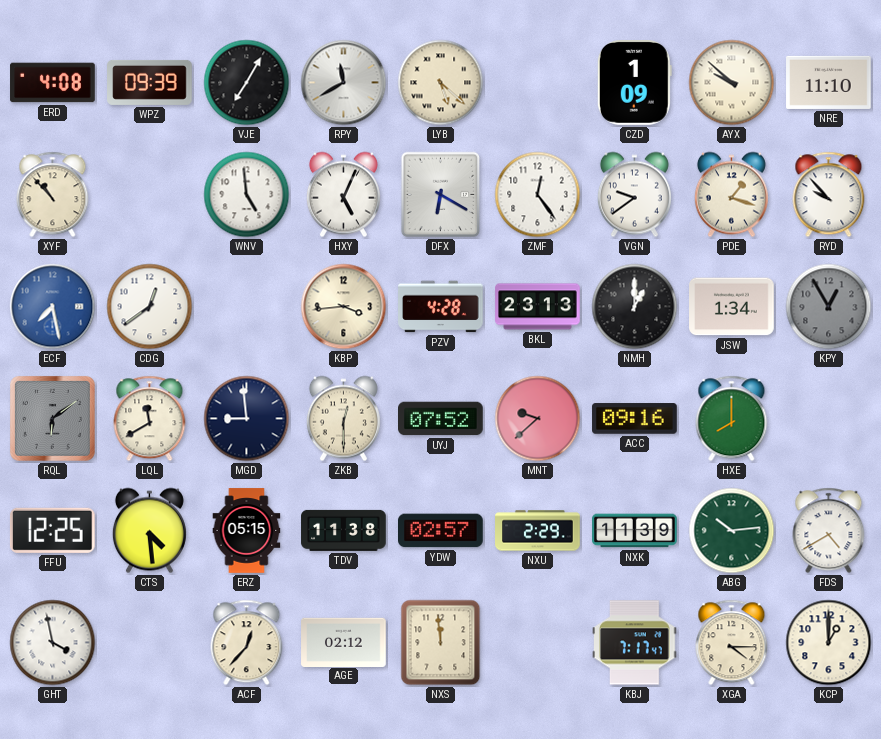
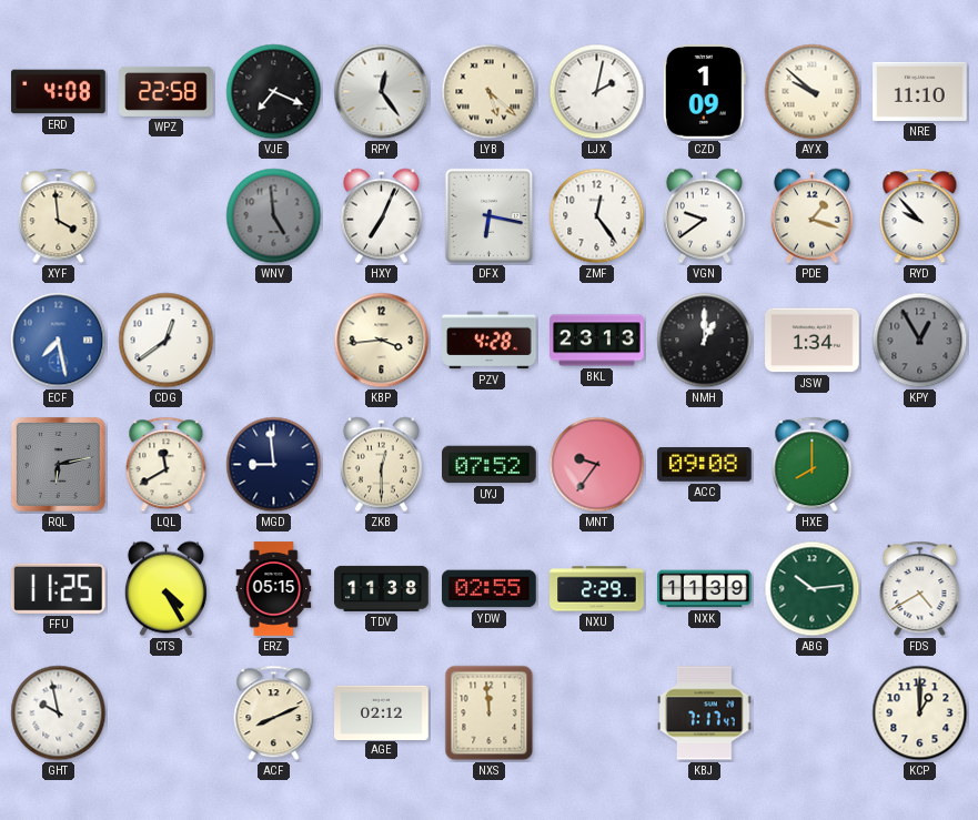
WPZ: 09:39 -> 22:58
VJE: 7:05 -> 7:19
RPY: 11:40 -> 12:24
LJX: none -> 2:02
XYF: 10:53 -> 3:59
WNV dial: white -> grey
HXY: 5:04 -> 7:04
DFX: 6:20 -> 6:17
RQL: 6:09 -> 6:13
MNT: 9:38 -> 9:36
ACC: 09:16 -> 09:08
FFU: 12:25 -> 11:25
CTS: 4:29 -> 4:25
YDW: 02:57 -> 02:55
GHT: 3:58 -> 9:58
ACF: 12:37 -> 8:11
XGA: 4:15 -> none
